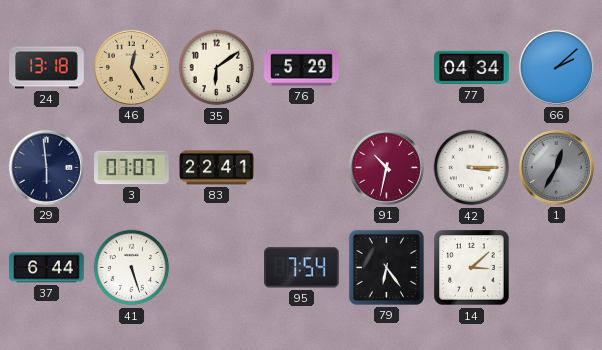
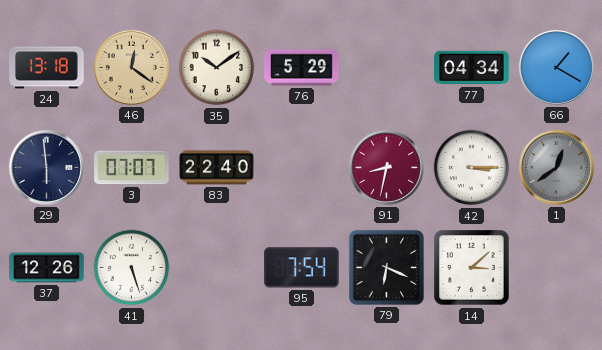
46: 12:25 -> 12:21
35: 6:09 -> 10:09
66: 2:08 -> 1:20
83: 22:41 -> 22:40
91: 10:32 -> 8:32
1: 12:35 -> 12:39
37: 6:44 -> 12:26
79: 6:24 -> 6:19
